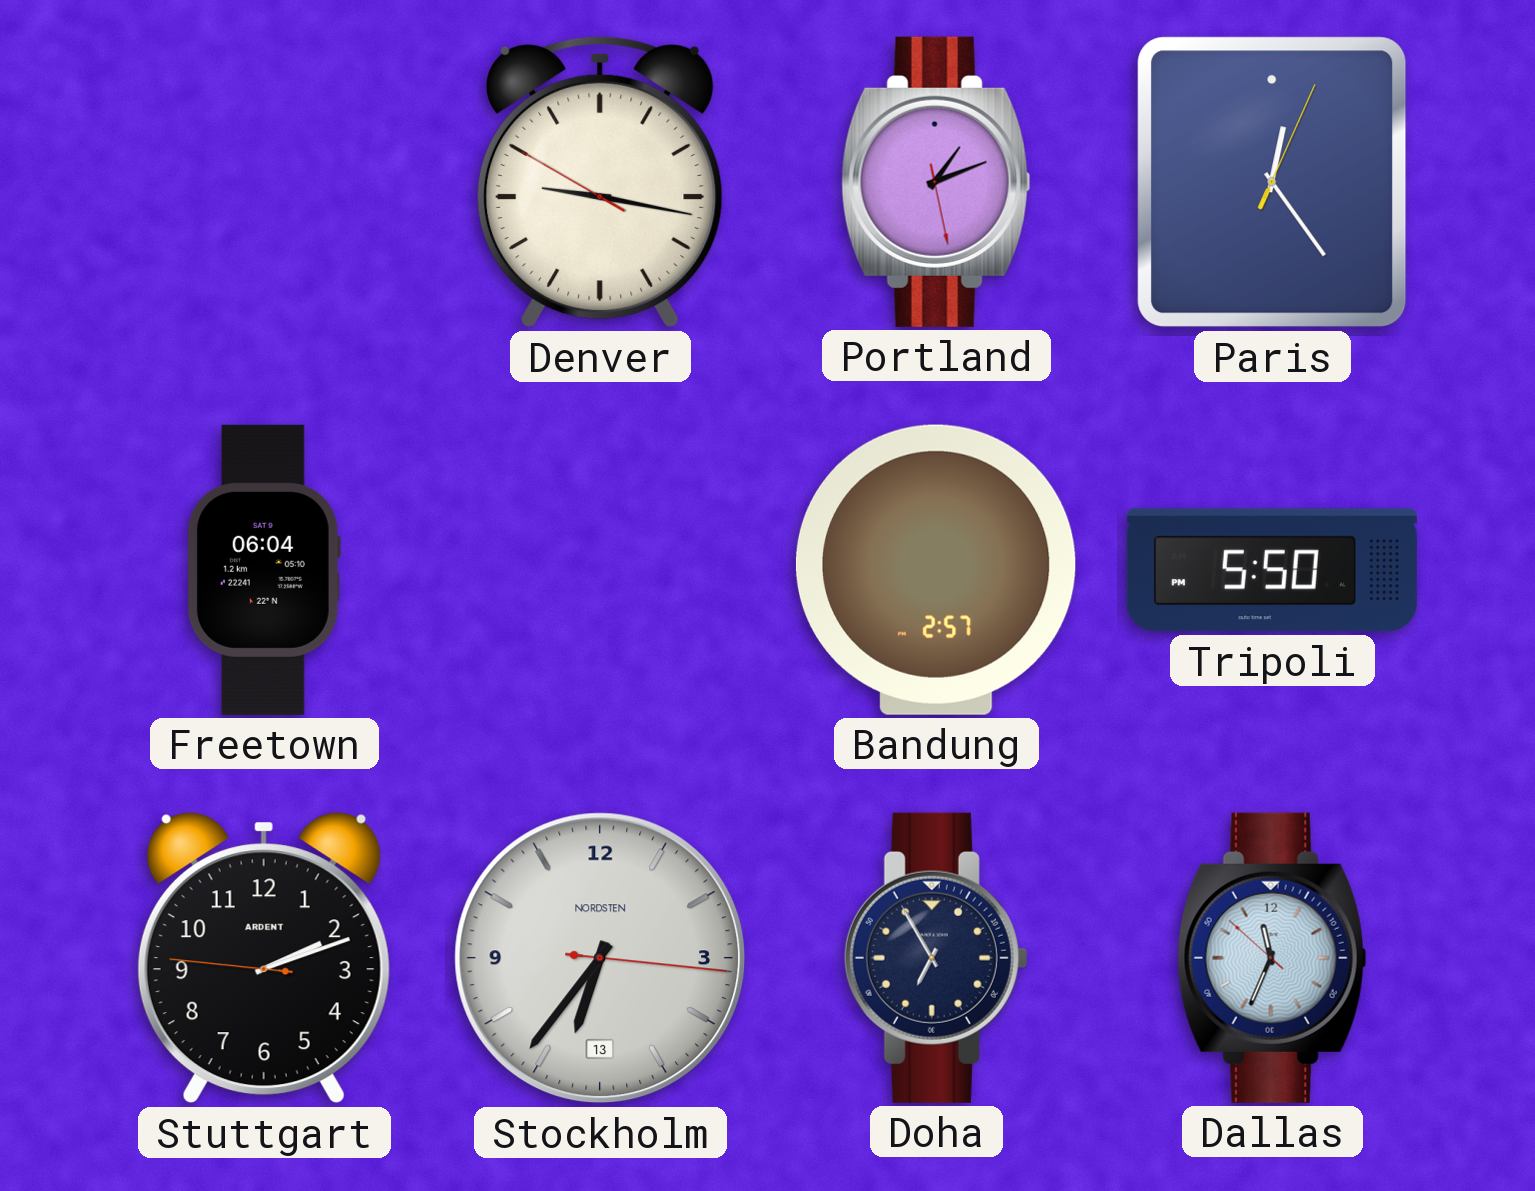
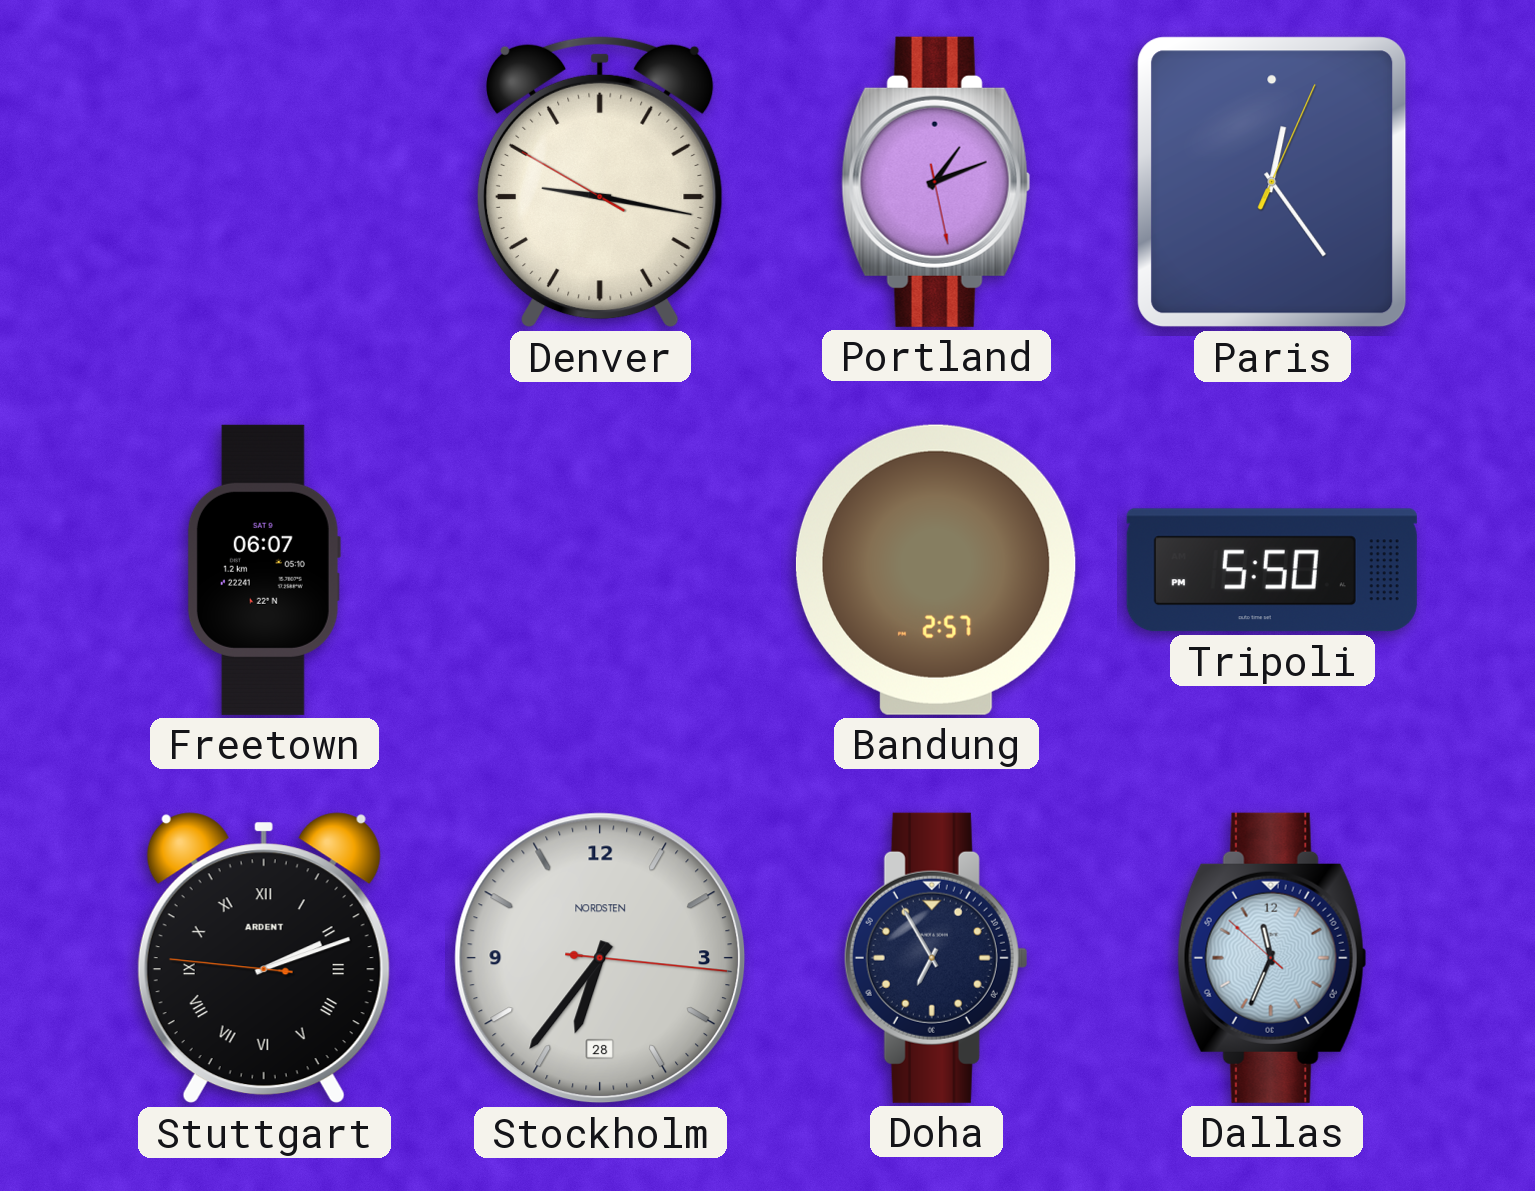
Freetown: 06:04 -> 06:07
Stuttgart numerals: Arabic -> Roman
Stockholm date: 13 -> 28
